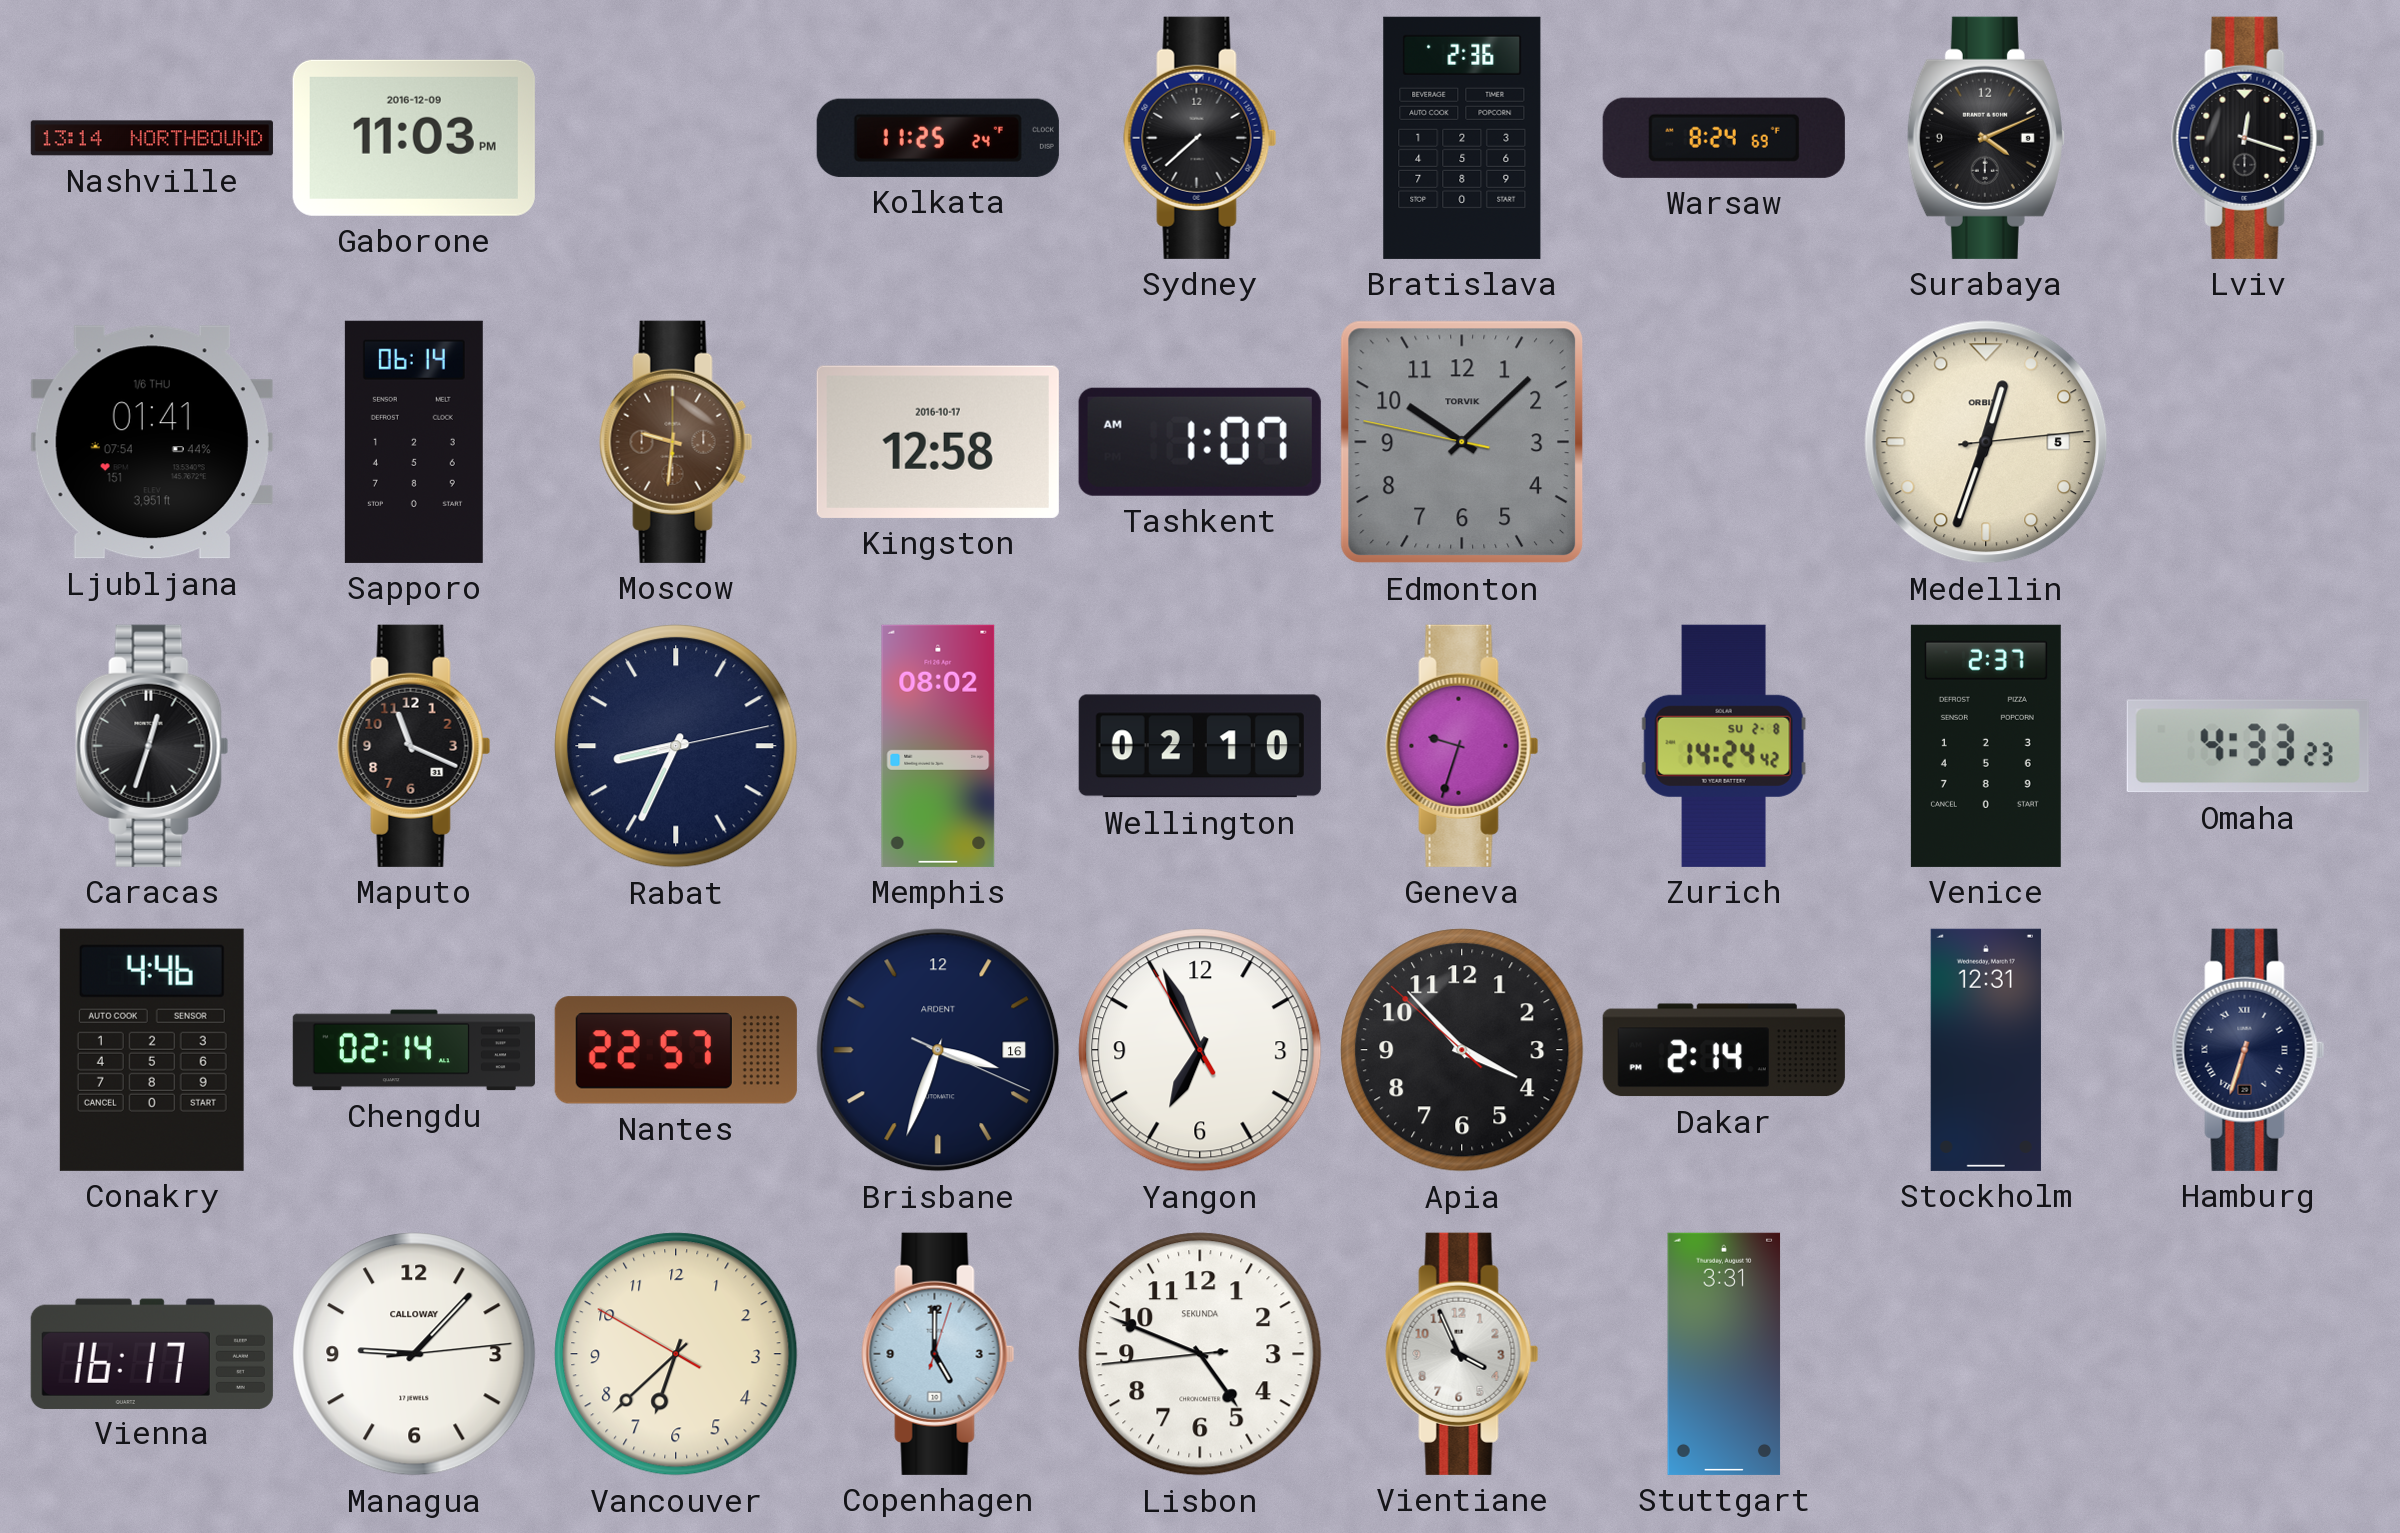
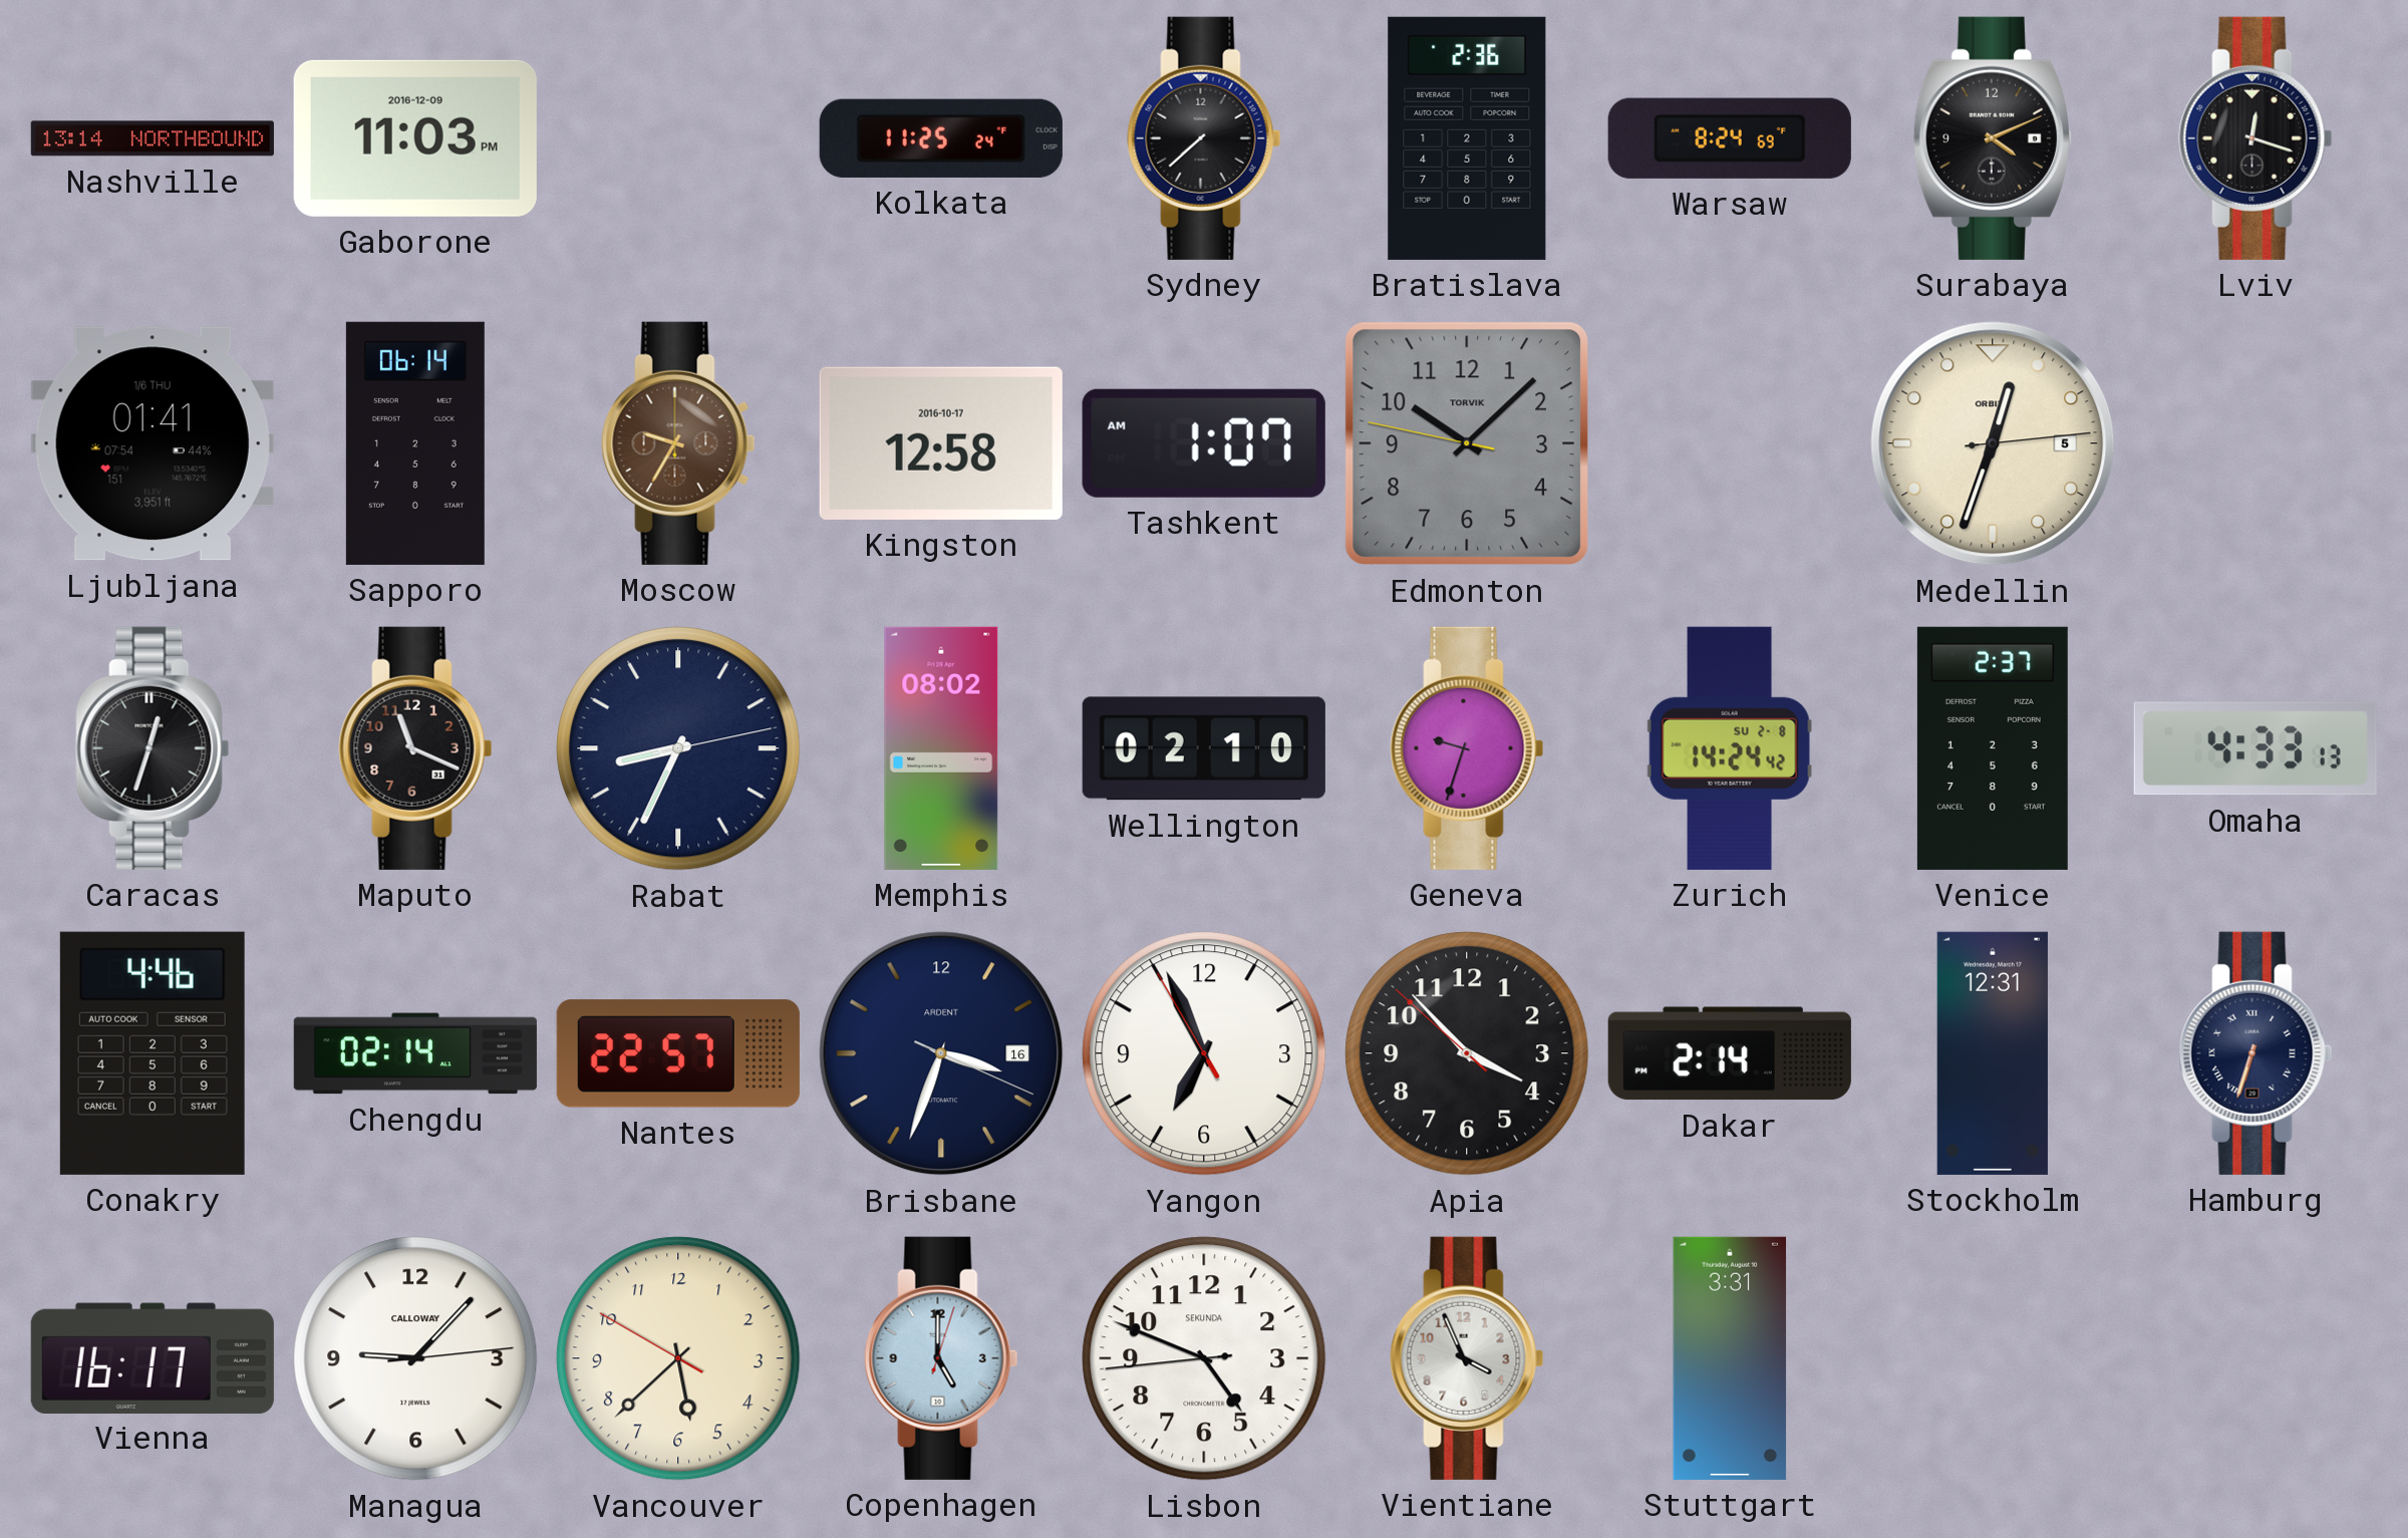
Moscow: 9:31 -> 9:35
Omaha: 4:33:23 -> 4:33:13
Vancouver: 6:37 -> 5:37
